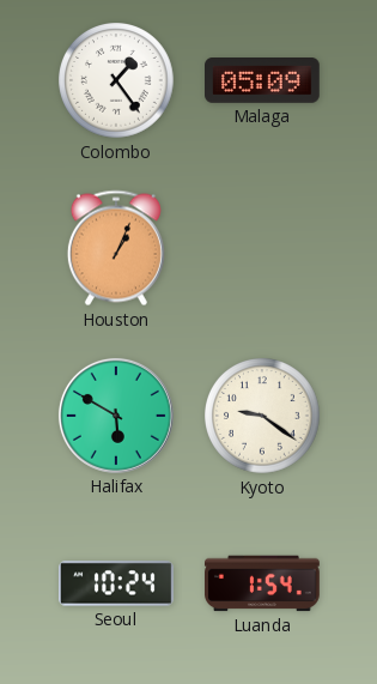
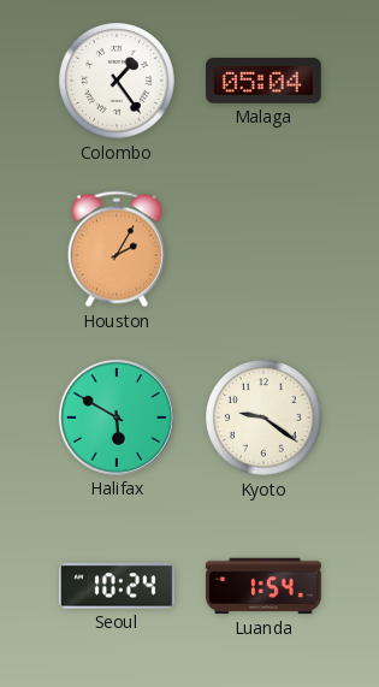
Malaga: 05:09 -> 05:04
Houston: 1:04 -> 2:05
